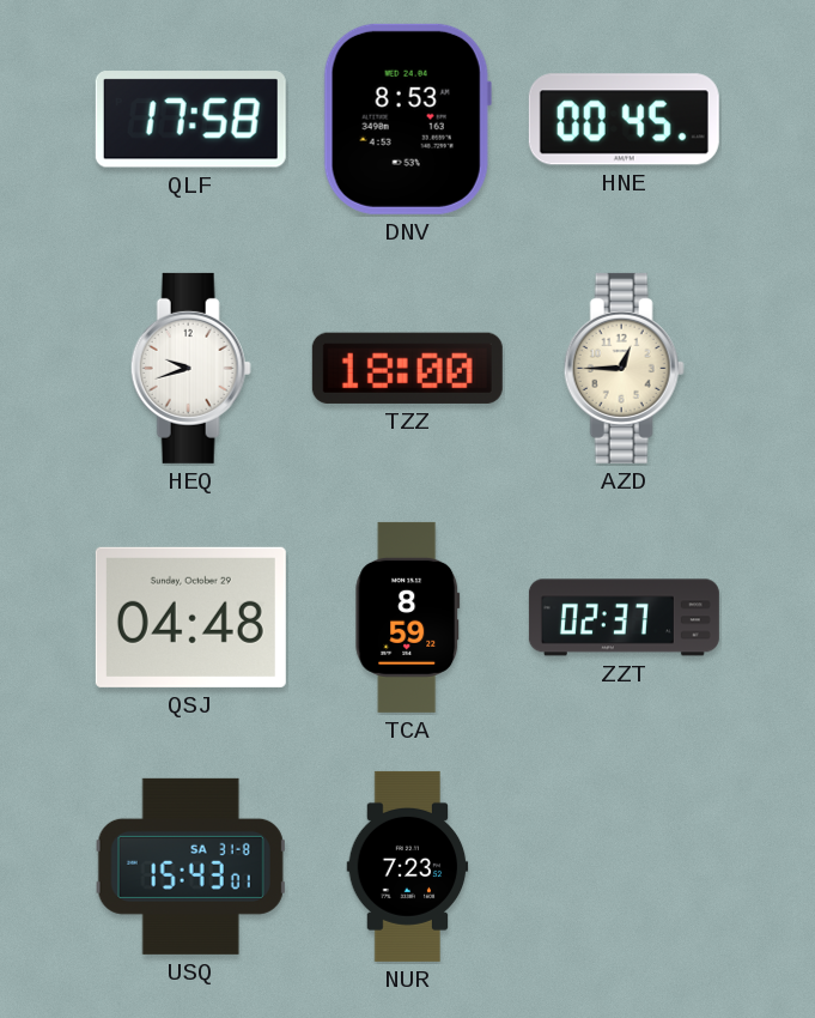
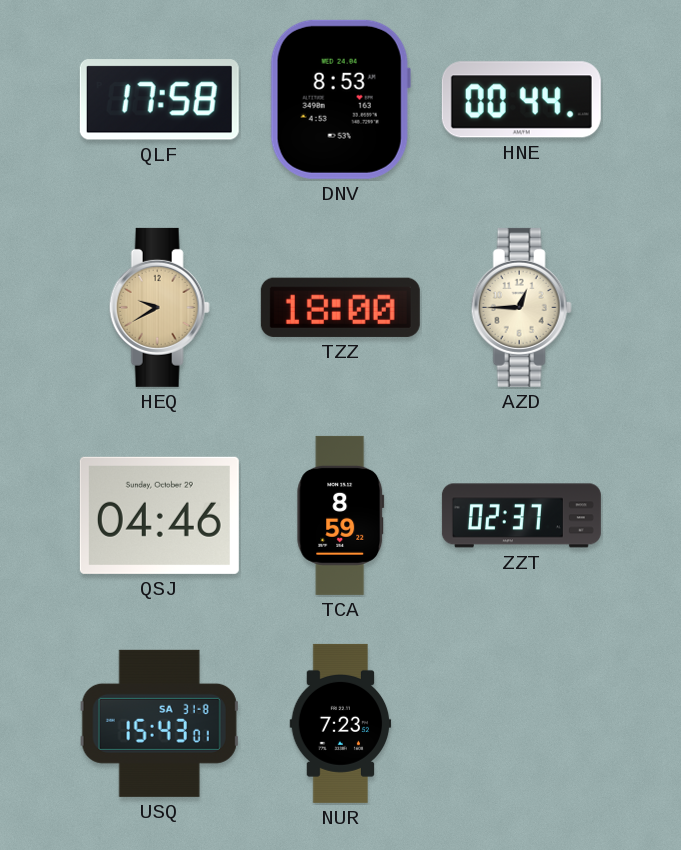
HNE: 00:45 -> 00:44
HEQ: 9:42 -> 9:40
HEQ dial: white -> champagne
QSJ: 04:48 -> 04:46
